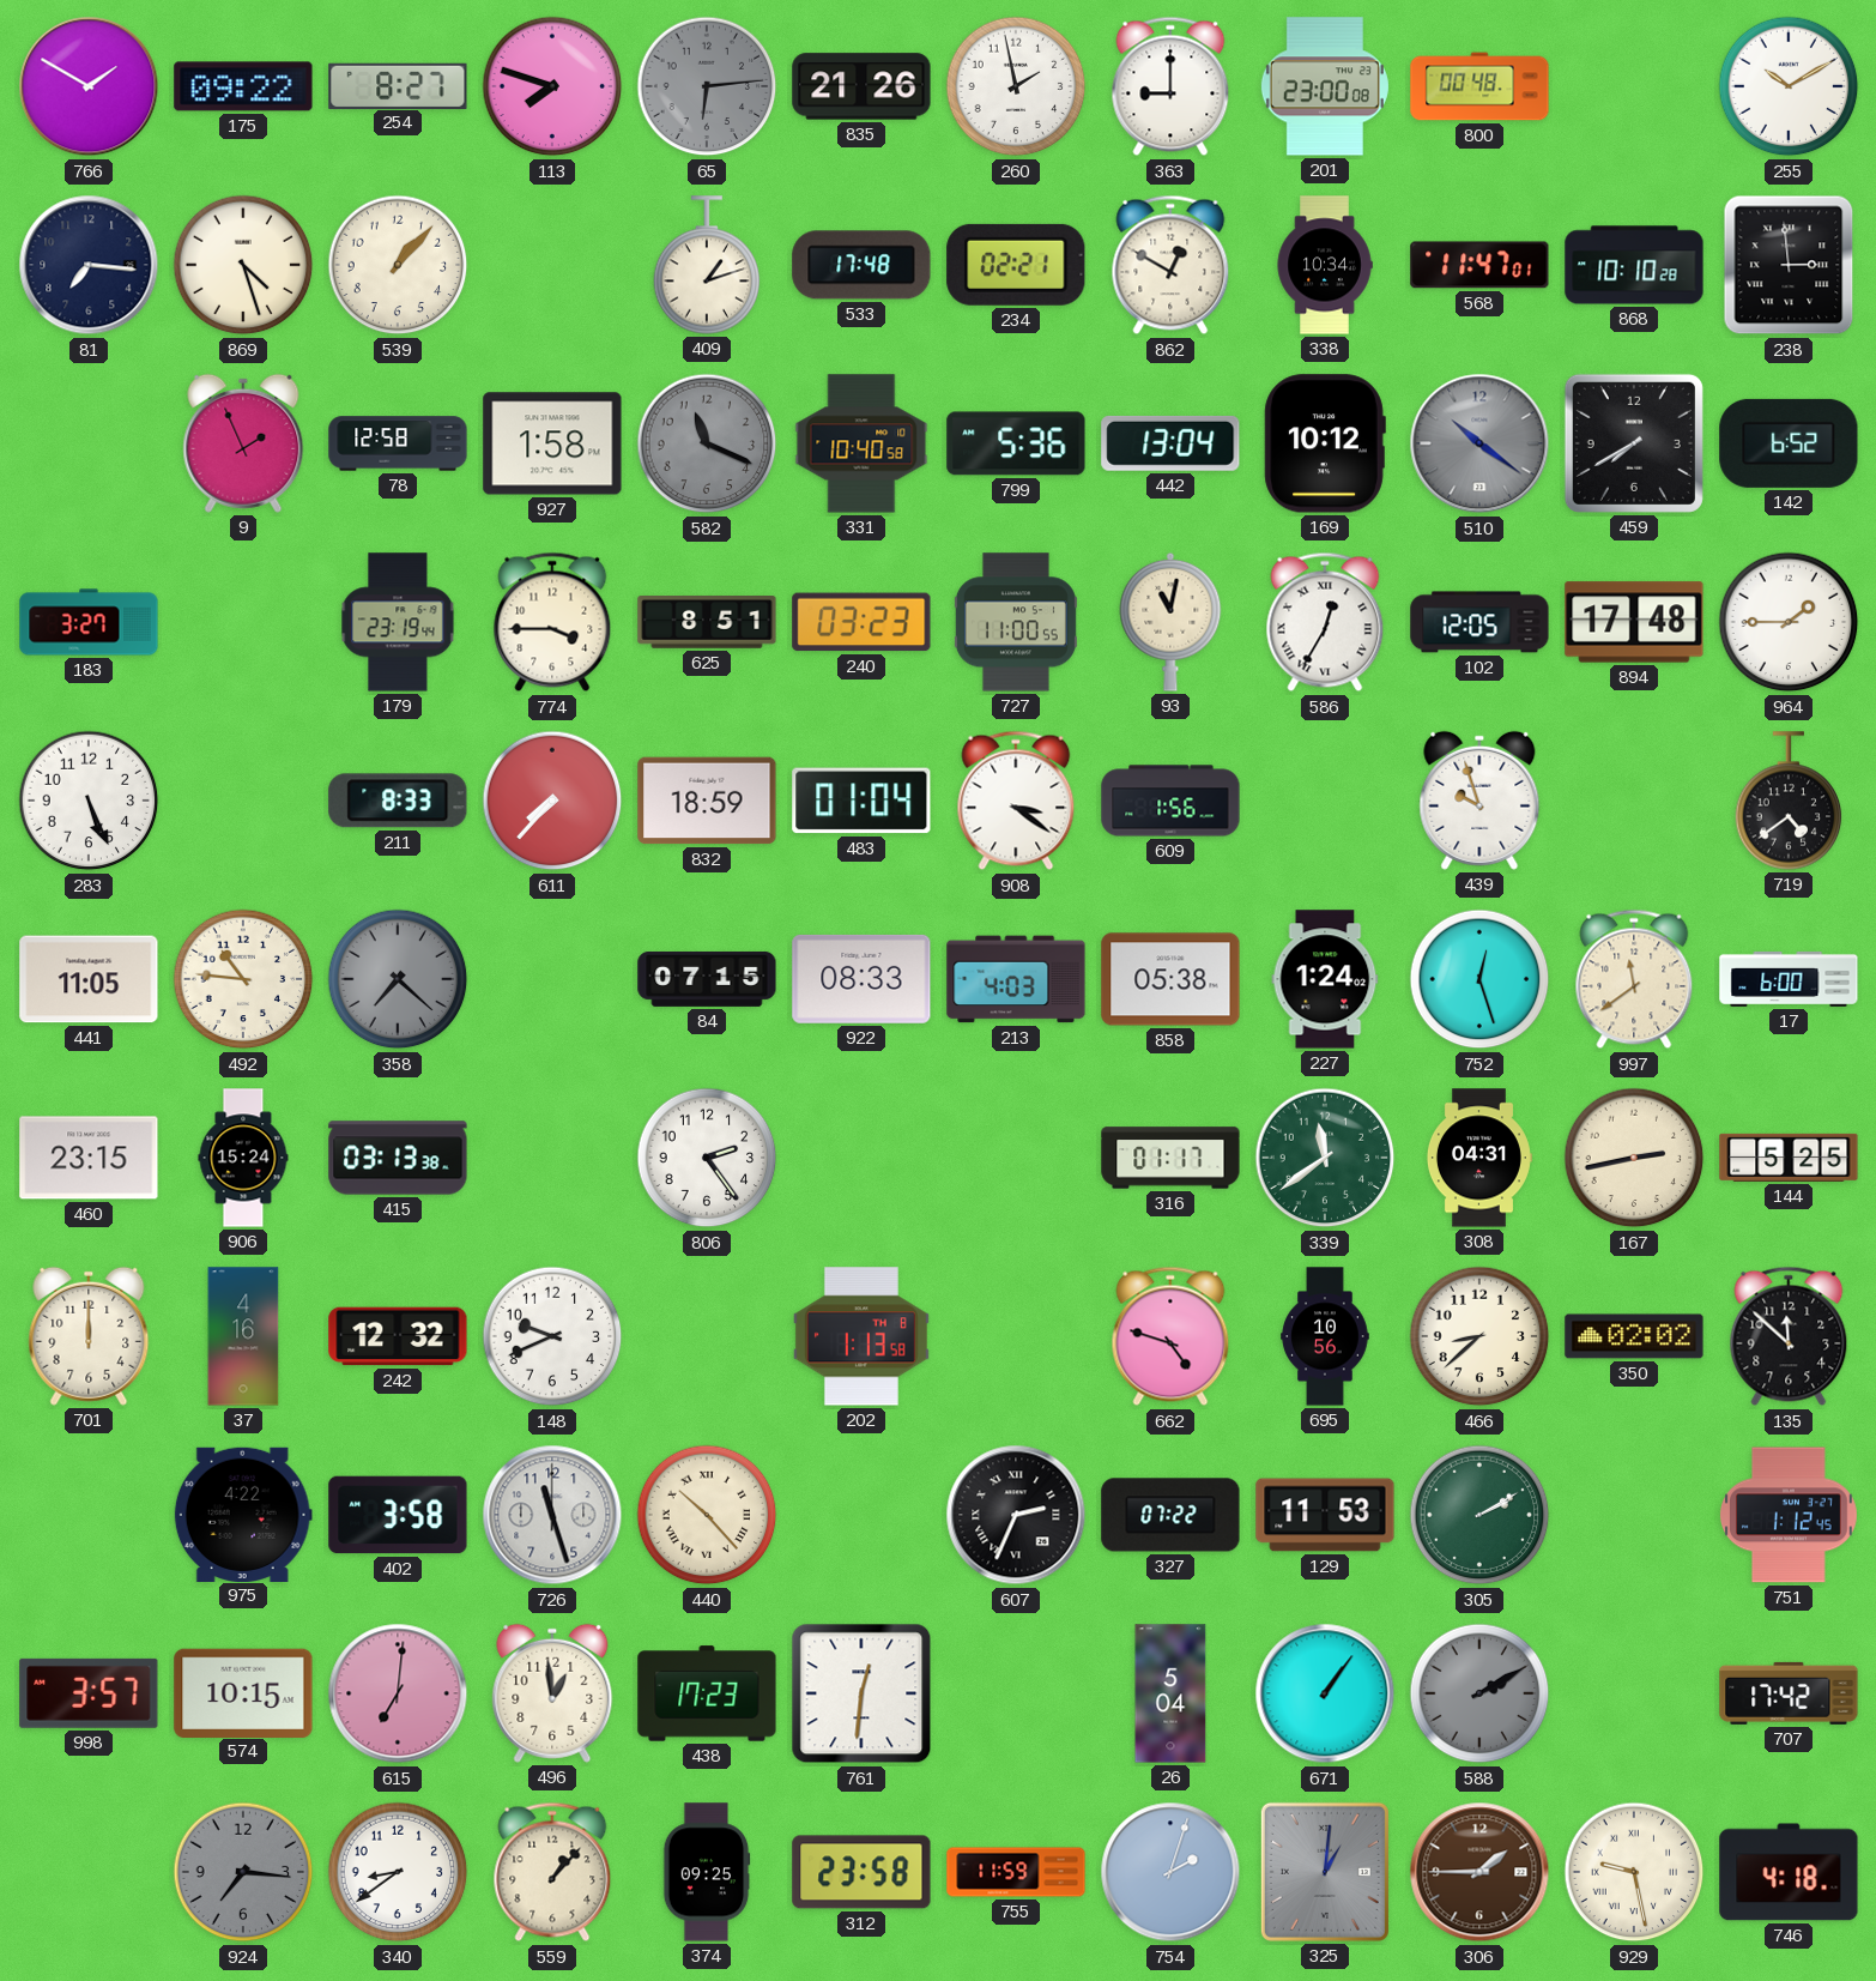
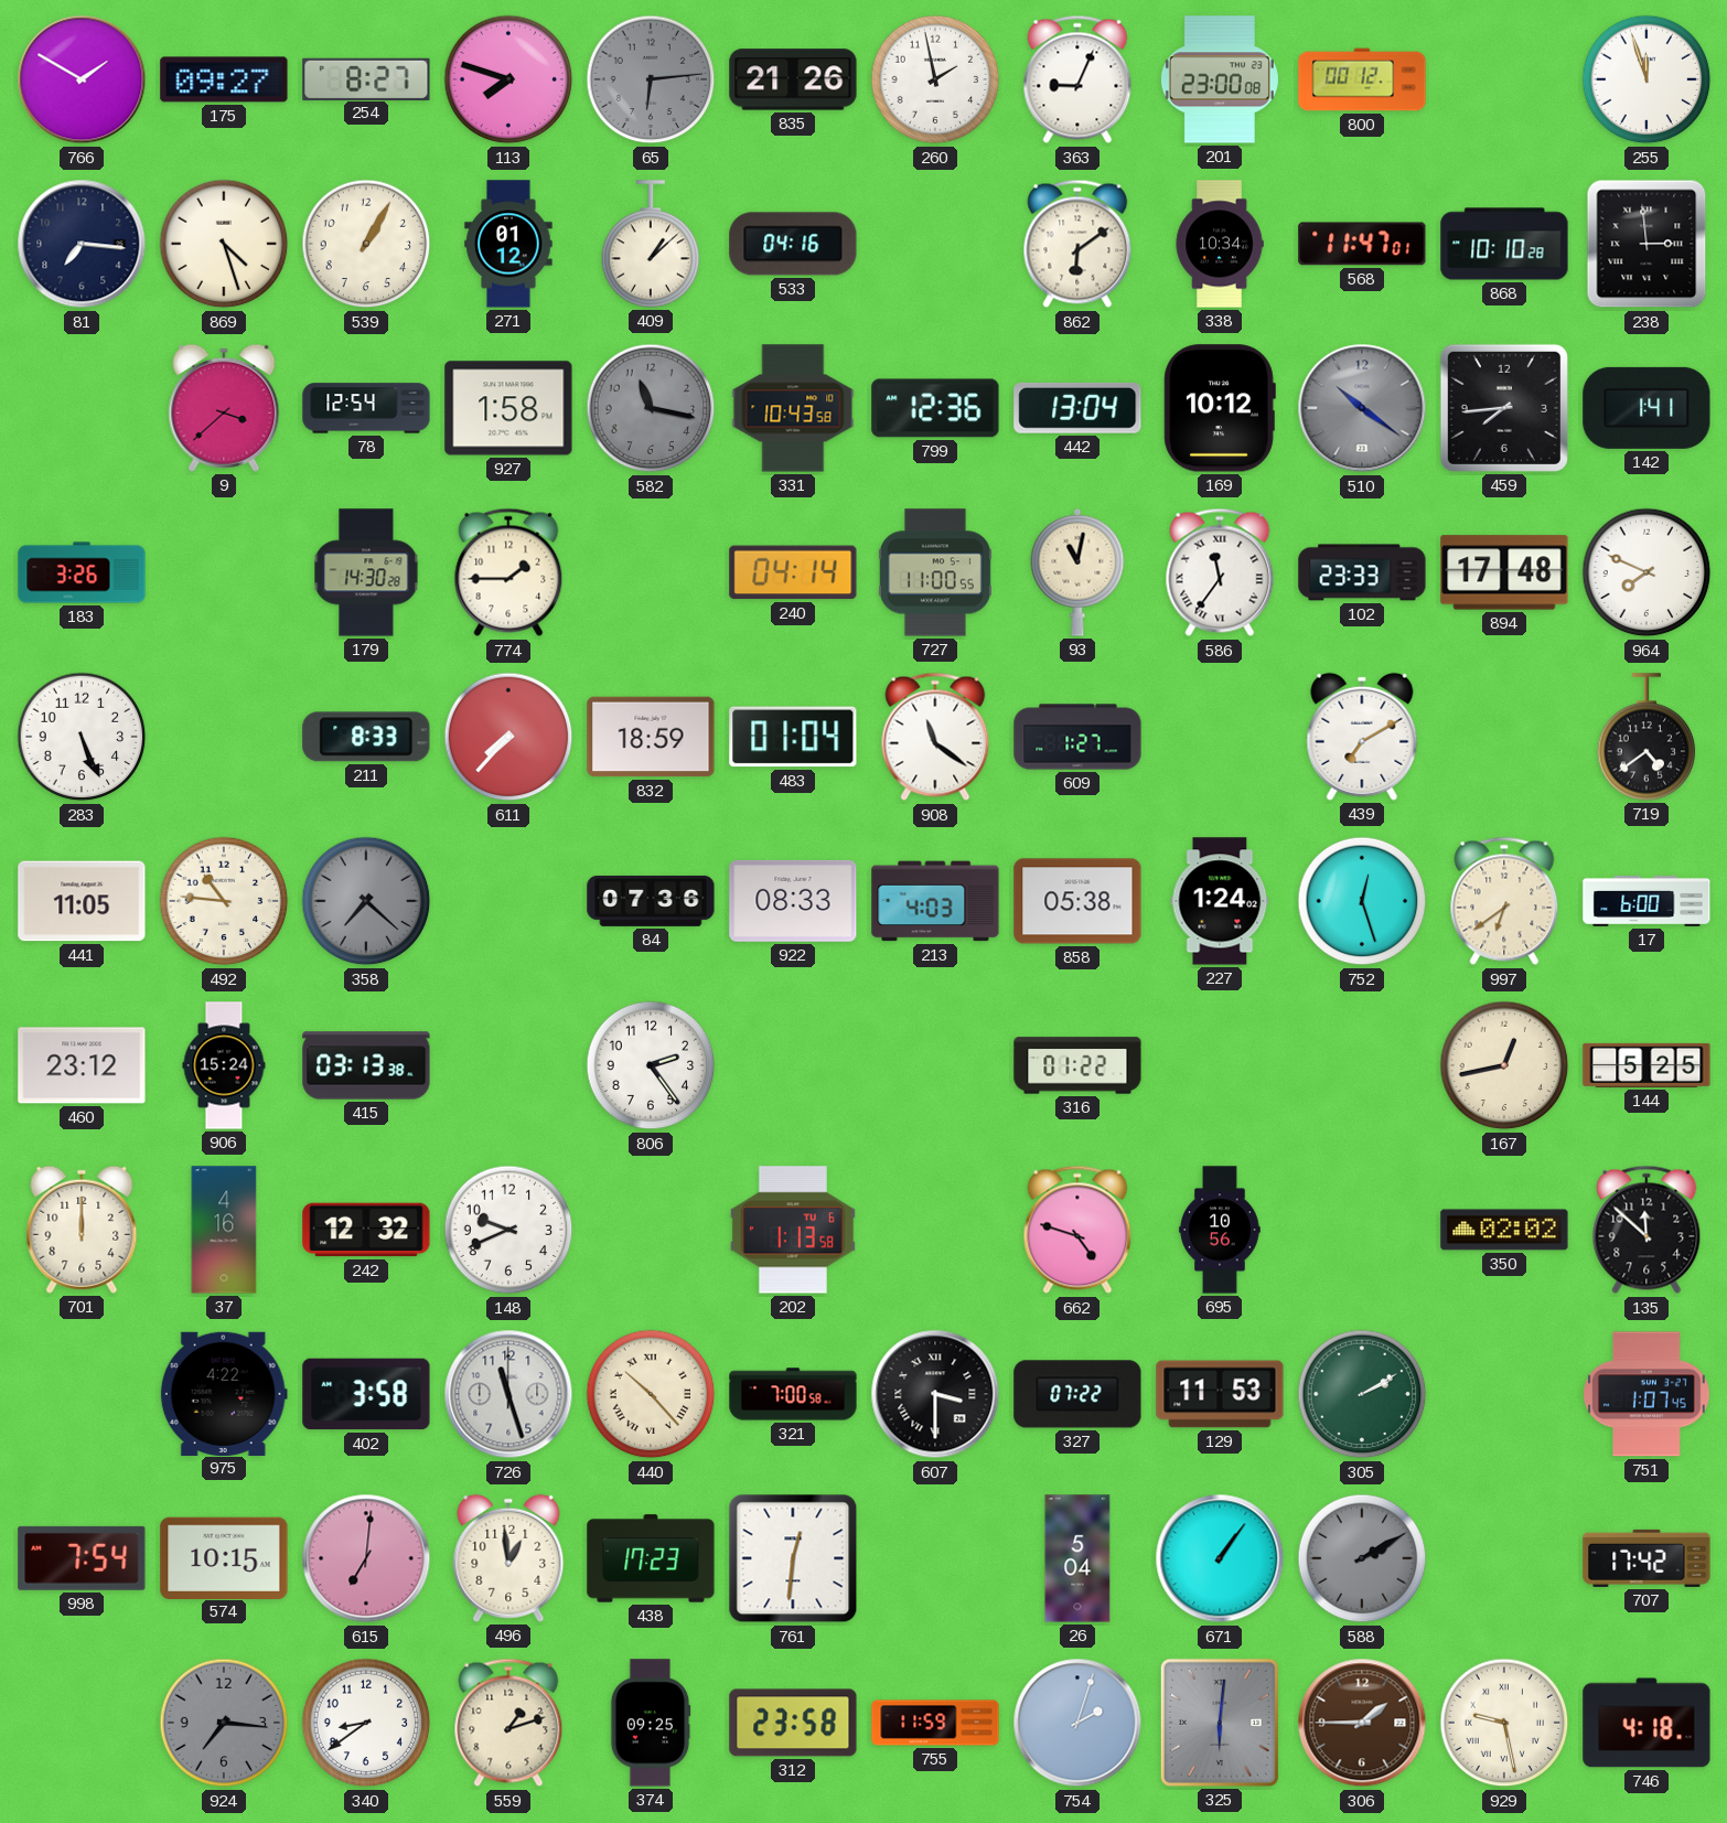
175: 09:22 -> 09:27
363: 9:00 -> 9:04
800: 00:48 -> 00:12
255: 10:10 -> 11:57
539: 1:07 -> 1:05
271: none -> 01:12
409: 1:12 -> 1:08
533: 17:48 -> 04:16
234: 02:21 -> none
862: 12:50 -> 6:09
9: 1:56 -> 3:38
78: 12:58 -> 12:54
582: 11:19 -> 11:17
331: 10:40 -> 10:43
799: 5:36 -> 12:36
459: 7:40 -> 7:44
142: 6:52 -> 1:41
183: 3:27 -> 3:26
179: 23:19 -> 14:30
774: 3:45 -> 1:45
625: 8:51 -> none
240: 03:23 -> 04:14
586: 12:35 -> 11:36
102: 12:05 -> 23:33
964: 1:45 -> 7:49
908: 3:21 -> 11:21
609: 1:56 -> 1:27
439: 9:57 -> 7:10
84: 07:15 -> 07:36
997: 11:39 -> 6:39
460: 23:15 -> 23:12
316: 01:17 -> 01:22
339: 11:39 -> none
308: 04:31 -> none
167: 2:43 -> 12:43
202 date: TH 8 -> TU 6
466: 8:38 -> none
321: none -> 7:00
607: 2:34 -> 3:30
751: 1:12 -> 1:07
998: 3:57 -> 7:54
559: 1:07 -> 1:12
325: 1:01 -> 6:01
